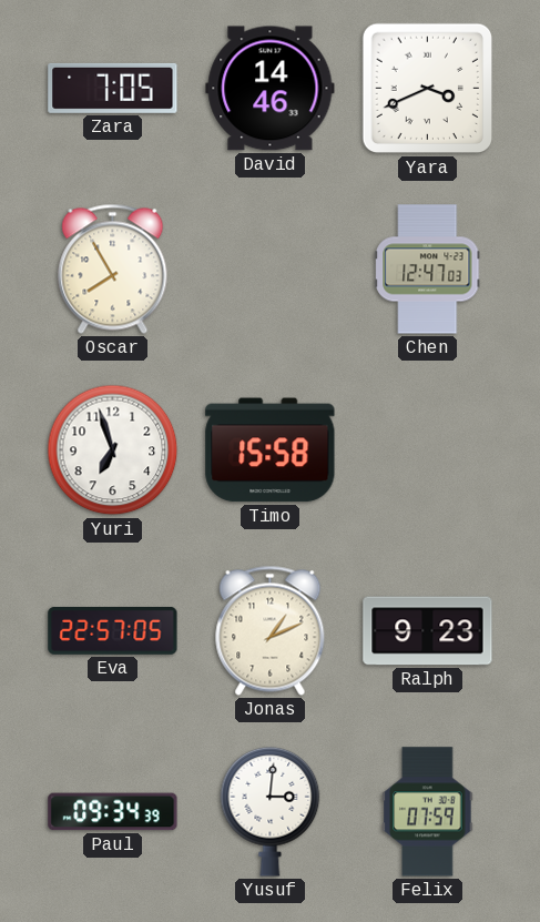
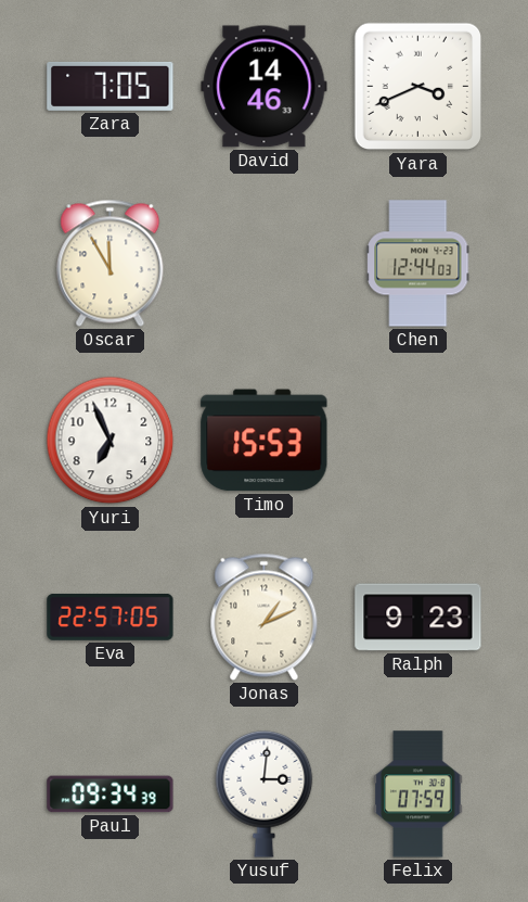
Oscar: 7:55 -> 11:55
Chen: 12:47 -> 12:44
Yuri: 6:57 -> 6:56
Timo: 15:58 -> 15:53
